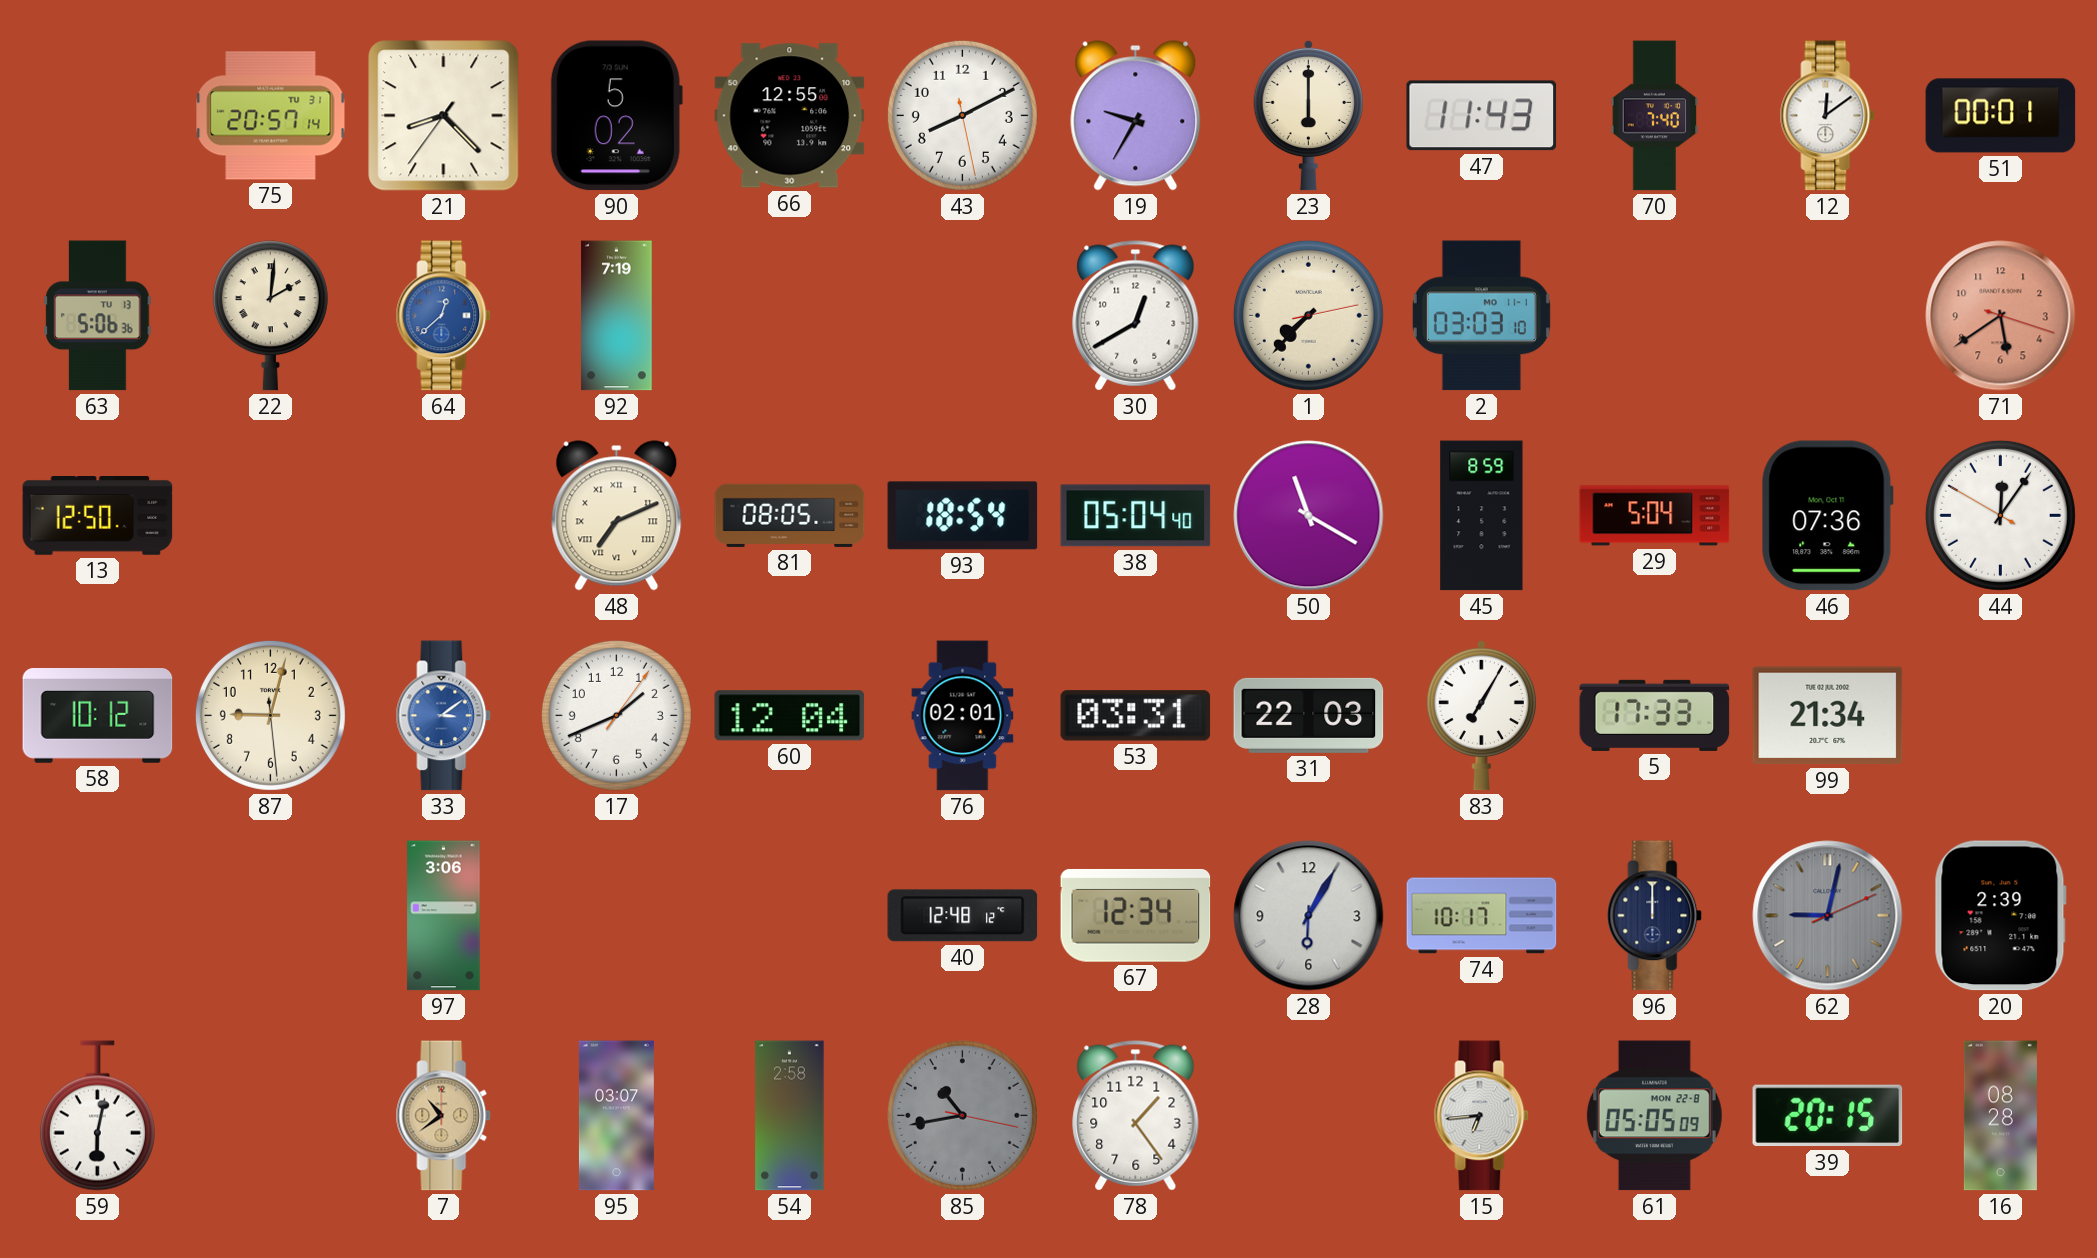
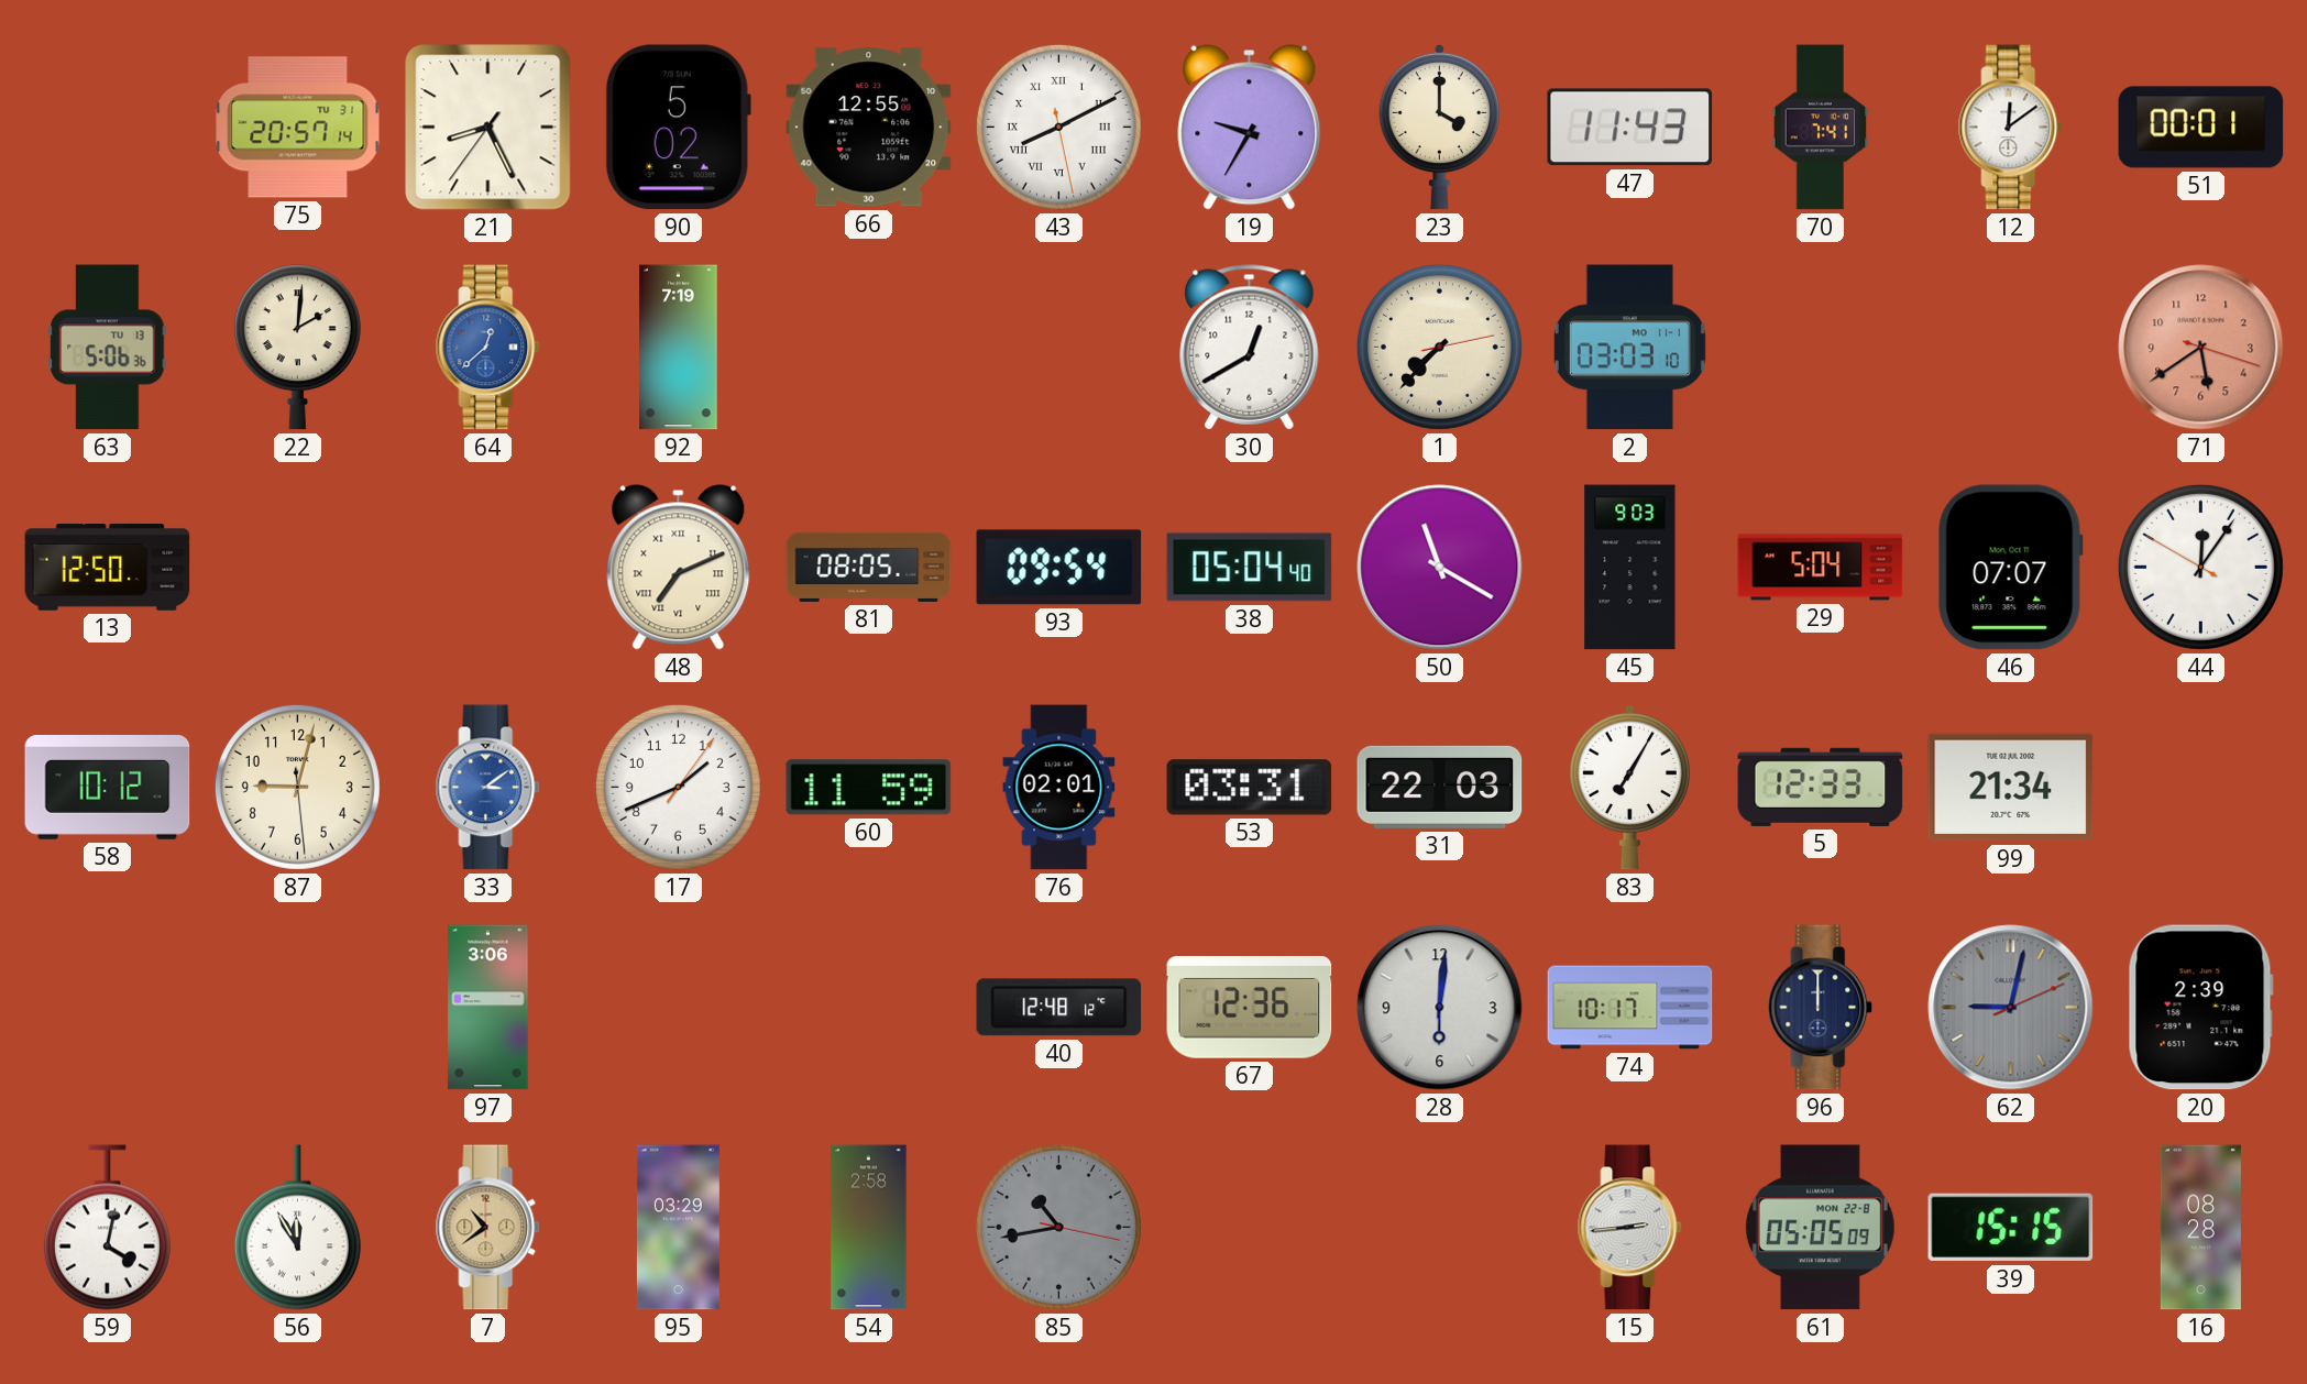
21: 8:22 -> 8:25
43 numerals: Arabic -> Roman
23: 6:00 -> 4:00
70: 7:40 -> 7:41
93: 18:54 -> 09:54
45: 8:59 -> 9:03
46: 07:36 -> 07:07
60: 12:04 -> 11:59
5: 17:33 -> 12:33
67: 12:34 -> 12:36
28: 6:05 -> 6:01
59: 6:02 -> 4:02
56: none -> 11:55
95: 03:07 -> 03:29
78: 1:24 -> none
15: 6:44 -> 2:44
39: 20:15 -> 15:15
